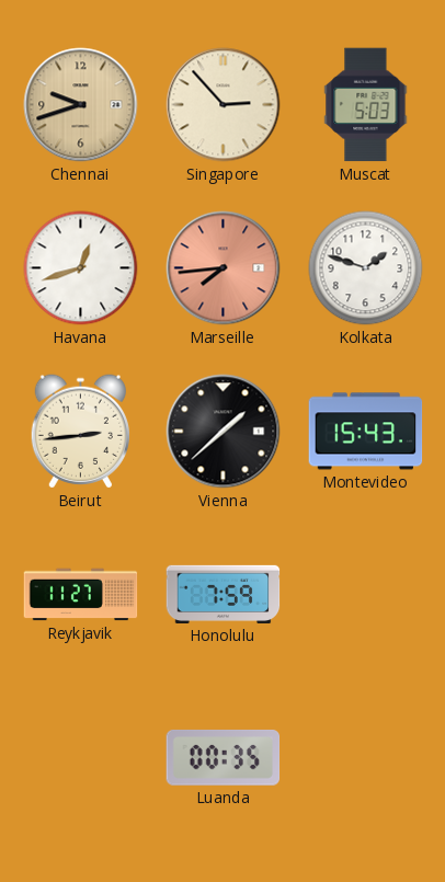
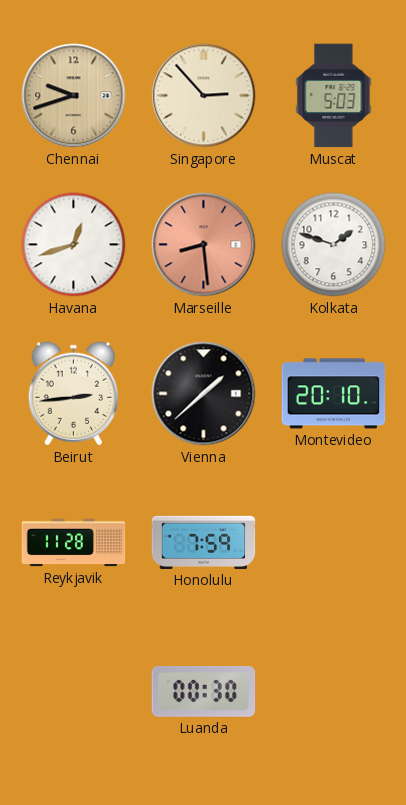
Marseille: 7:44 -> 8:29
Montevideo: 15:43 -> 20:10
Reykjavik: 11:27 -> 11:28
Luanda: 00:35 -> 00:30
